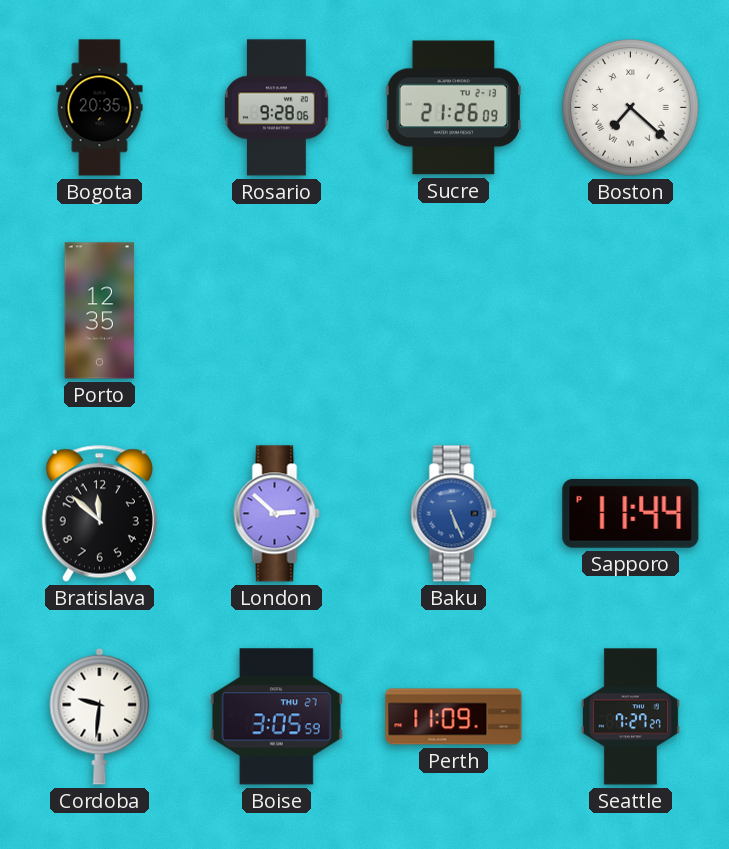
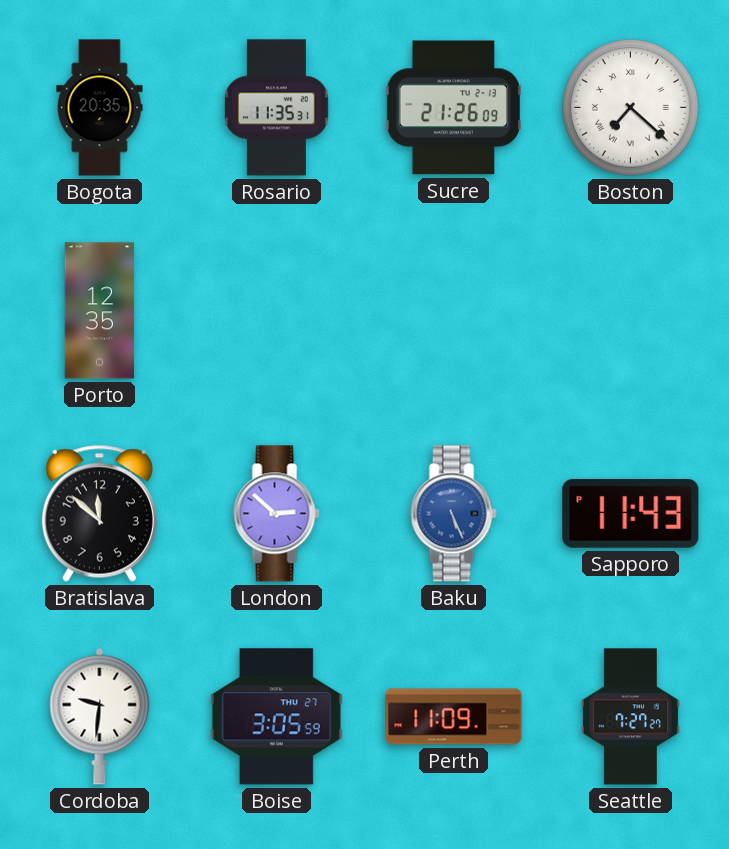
Rosario: 9:28 -> 11:35
Sapporo: 11:44 -> 11:43
